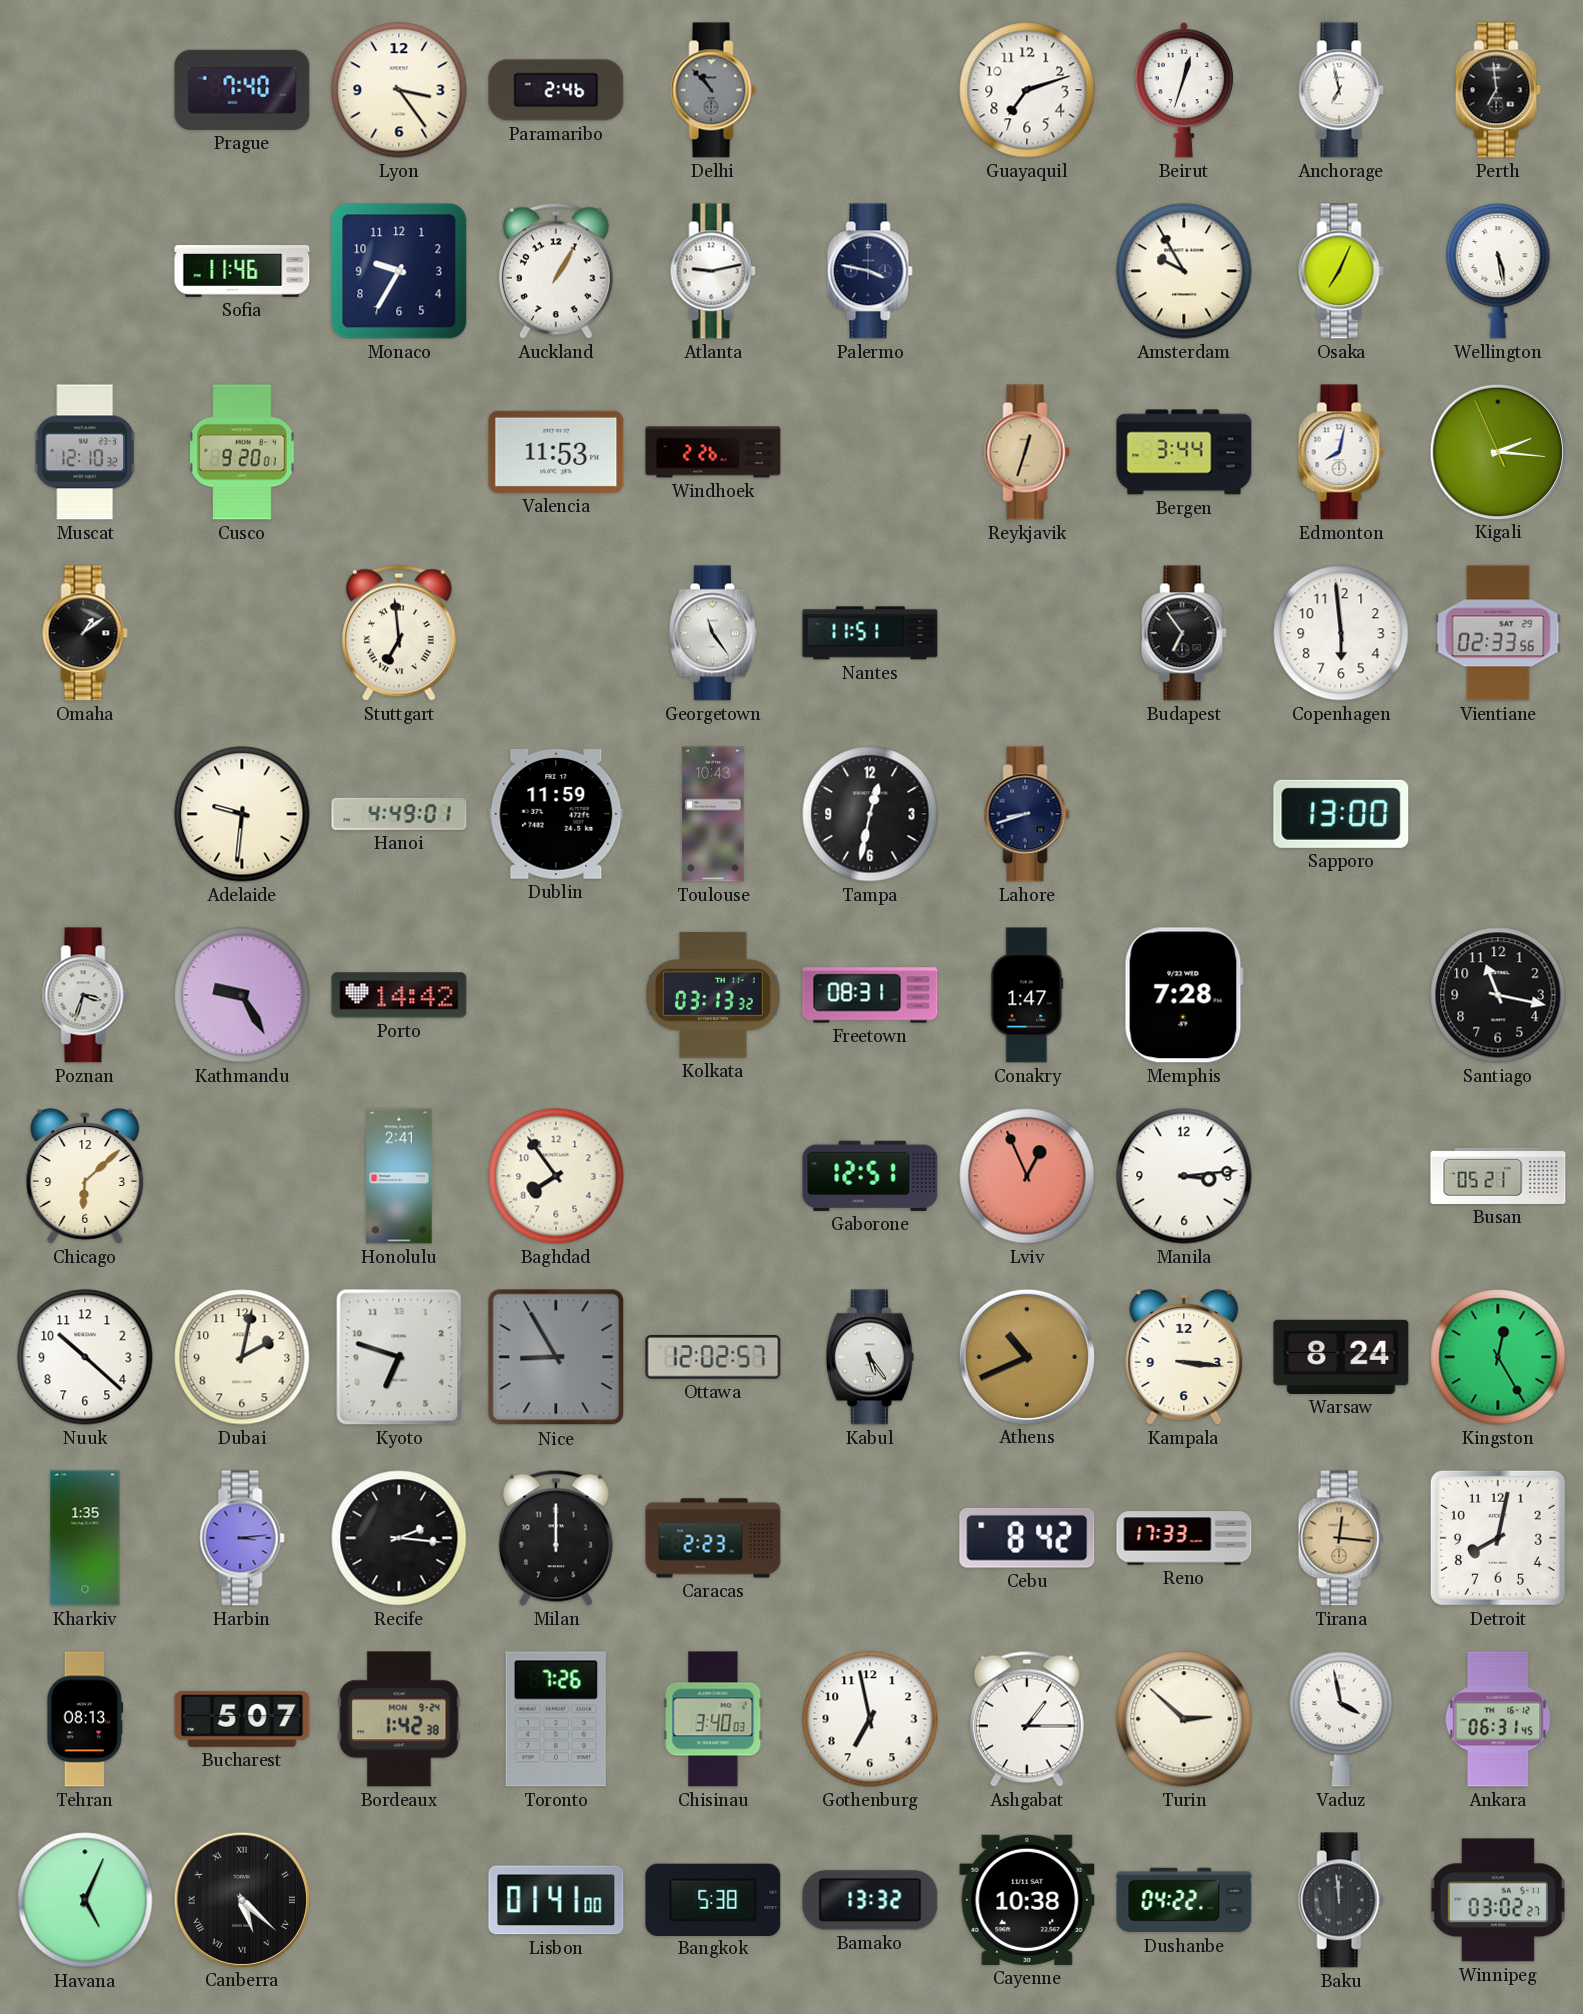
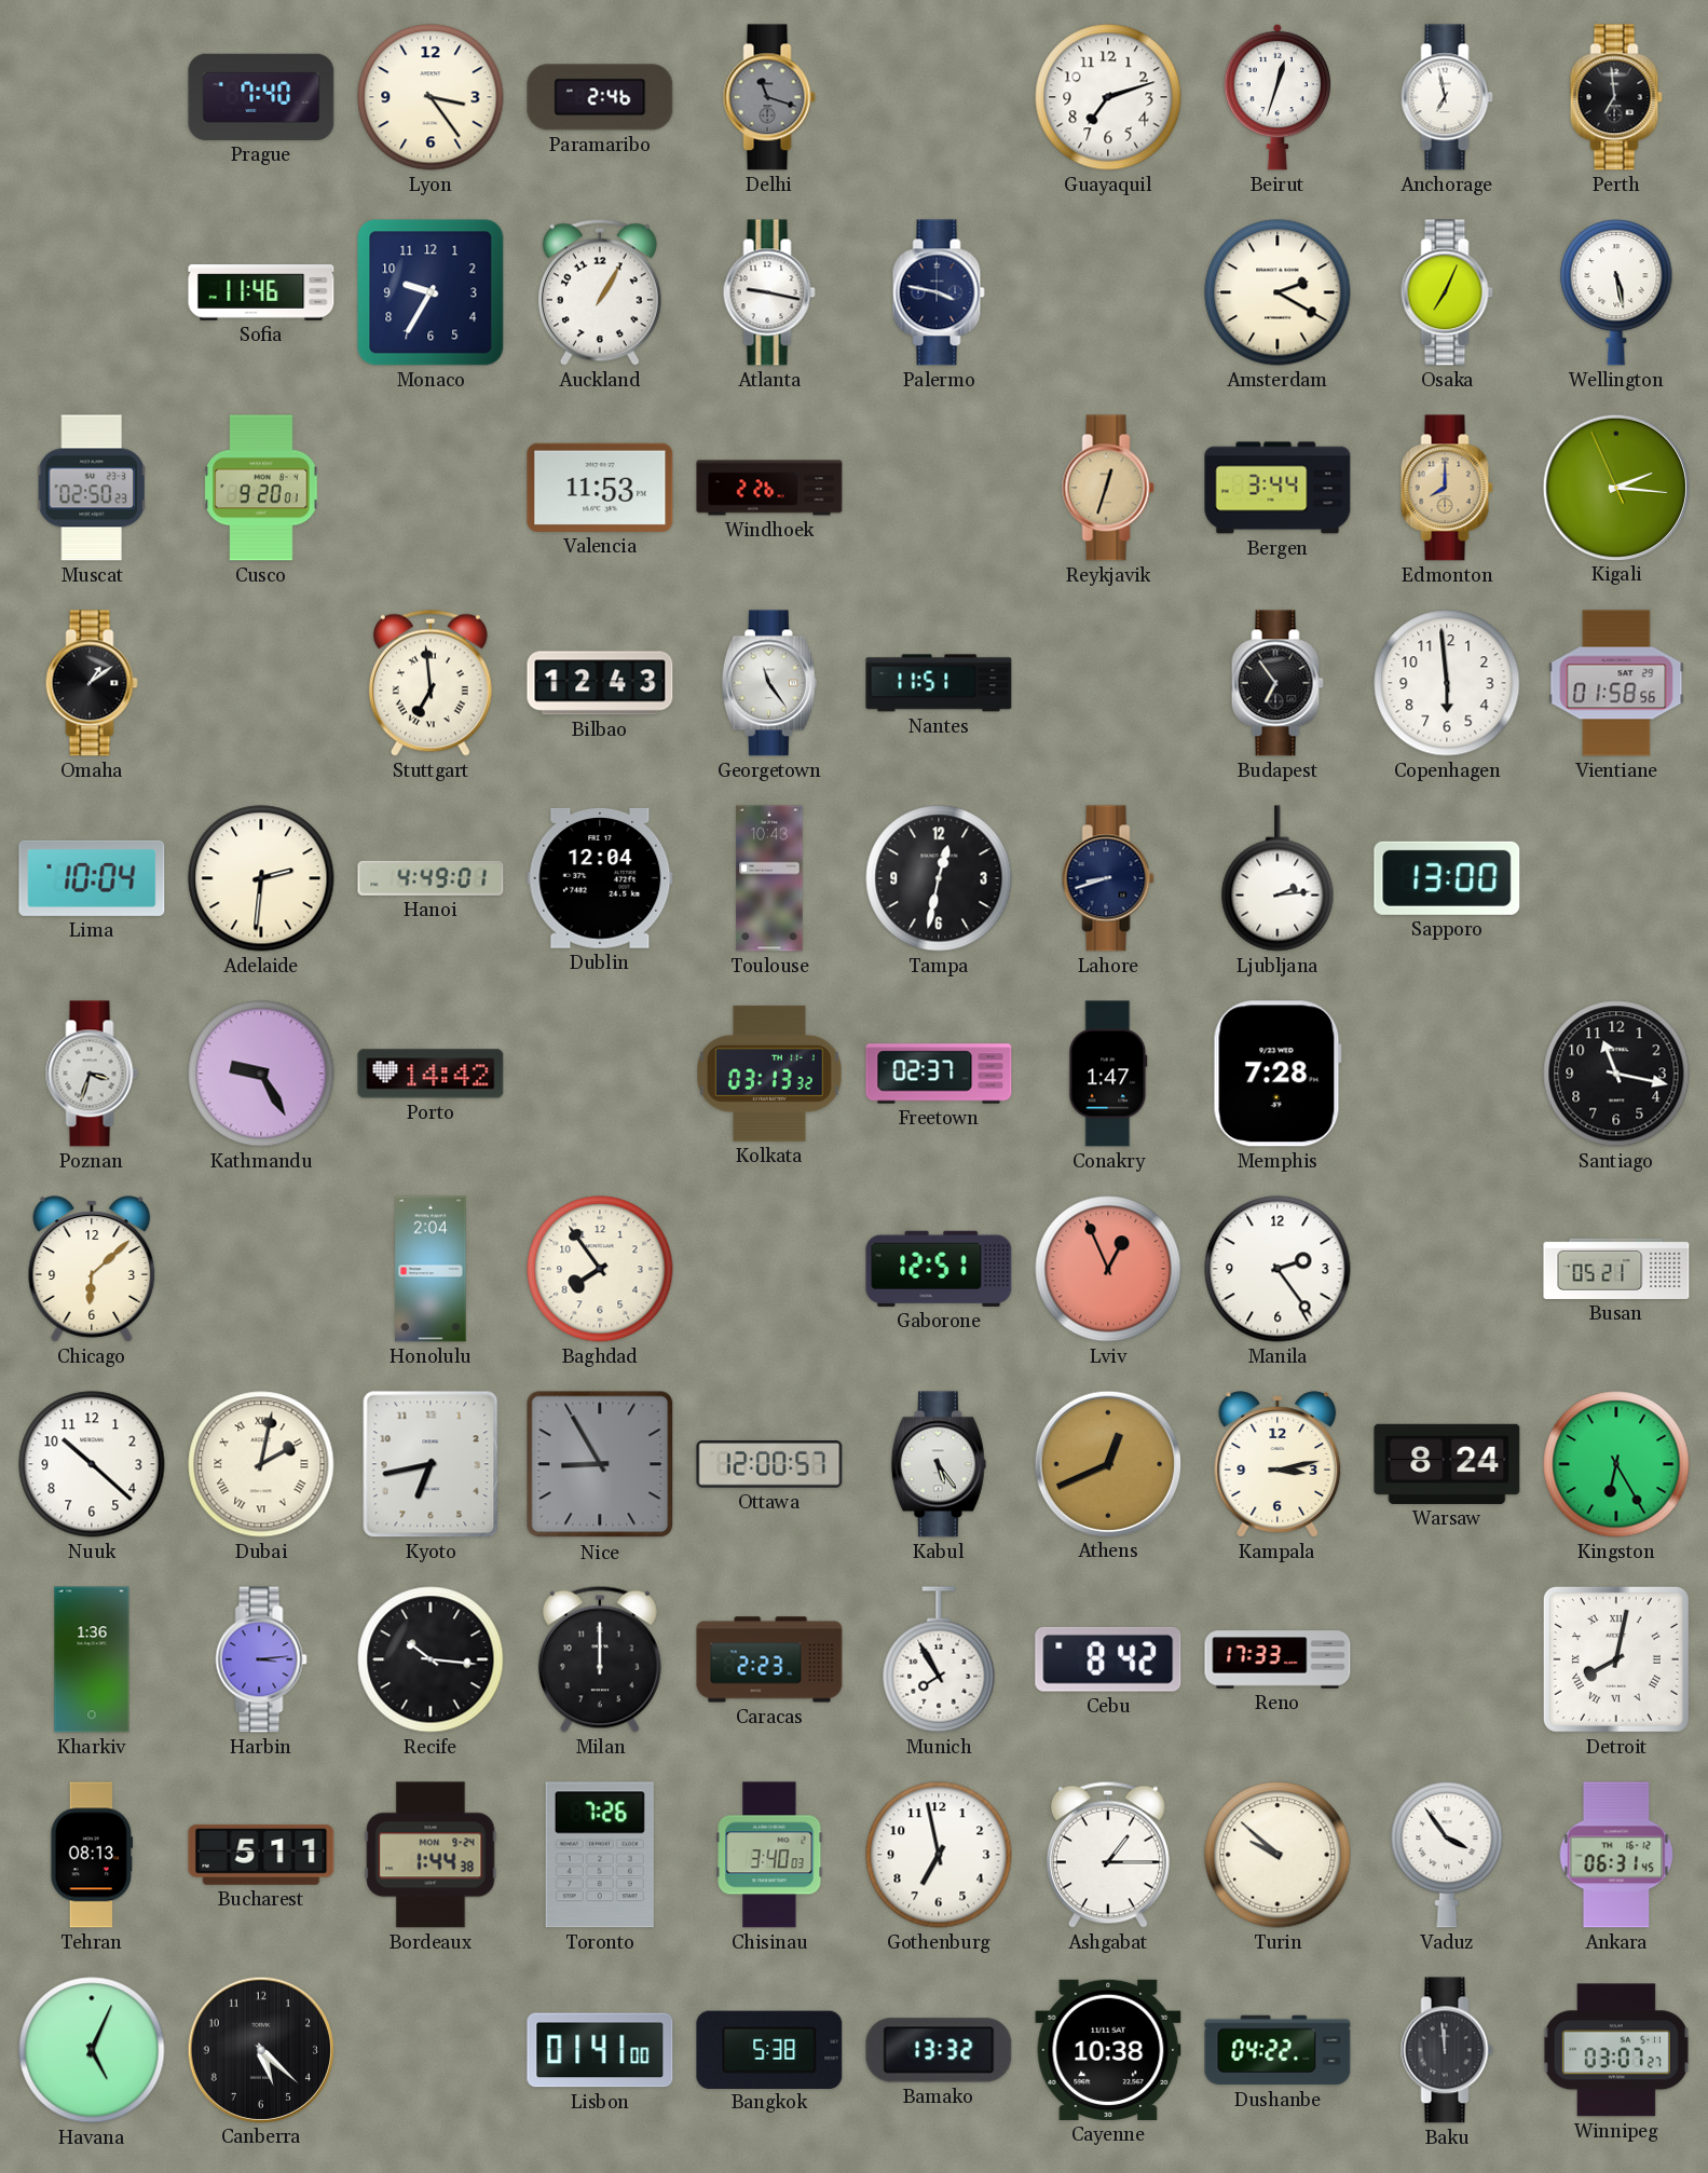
Delhi: 10:53 -> 11:18
Atlanta: 9:13 -> 9:17
Amsterdam: 9:55 -> 2:20
Muscat: 12:10 -> 02:50
Edmonton: 8:02 -> 8:00
Edmonton dial: white -> champagne
Bilbao: none -> 12:43
Vientiane: 02:33 -> 01:58
Lima: none -> 10:04
Adelaide: 9:31 -> 2:31
Dublin: 11:59 -> 12:04
Ljubljana: none -> 2:14
Freetown: 08:31 -> 02:37
Honolulu: 2:41 -> 2:04
Manila: 3:14 -> 2:24
Dubai numerals: Arabic -> Roman
Kyoto: 6:48 -> 6:43
Ottawa: 12:02 -> 12:00
Athens: 10:41 -> 12:41
Kampala: 3:16 -> 3:13
Kingston: 12:25 -> 6:25
Kharkiv: 1:35 -> 1:36
Recife: 2:16 -> 10:16
Munich: none -> 7:55
Tirana: 12:16 -> none
Detroit numerals: Arabic -> Roman
Bucharest: 5:07 -> 5:11
Bordeaux: 1:42 -> 1:44
Turin: 2:52 -> 9:52
Vaduz: 3:58 -> 3:54
Canberra numerals: Roman -> Arabic
Winnipeg: 03:02 -> 03:07
